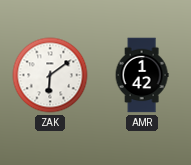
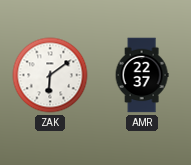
AMR: 1:42 -> 22:37
